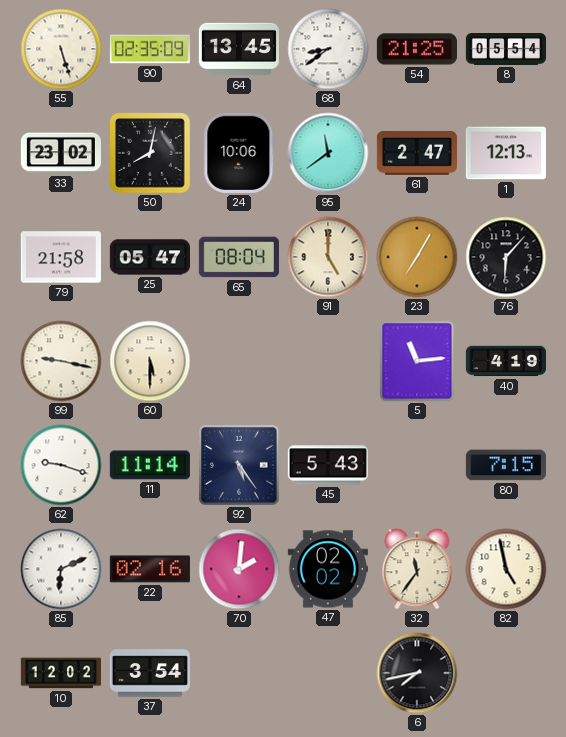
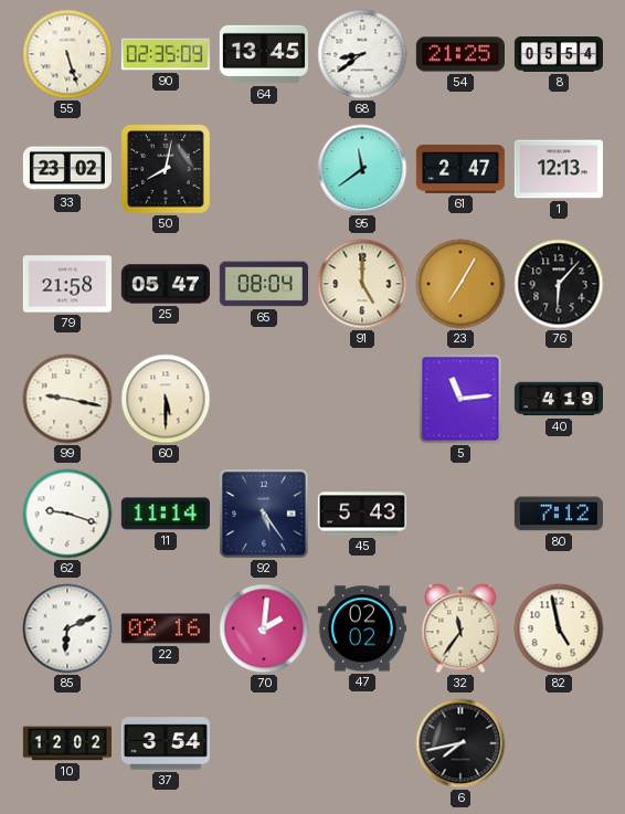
24: 10:06 -> none
80: 7:15 -> 7:12
